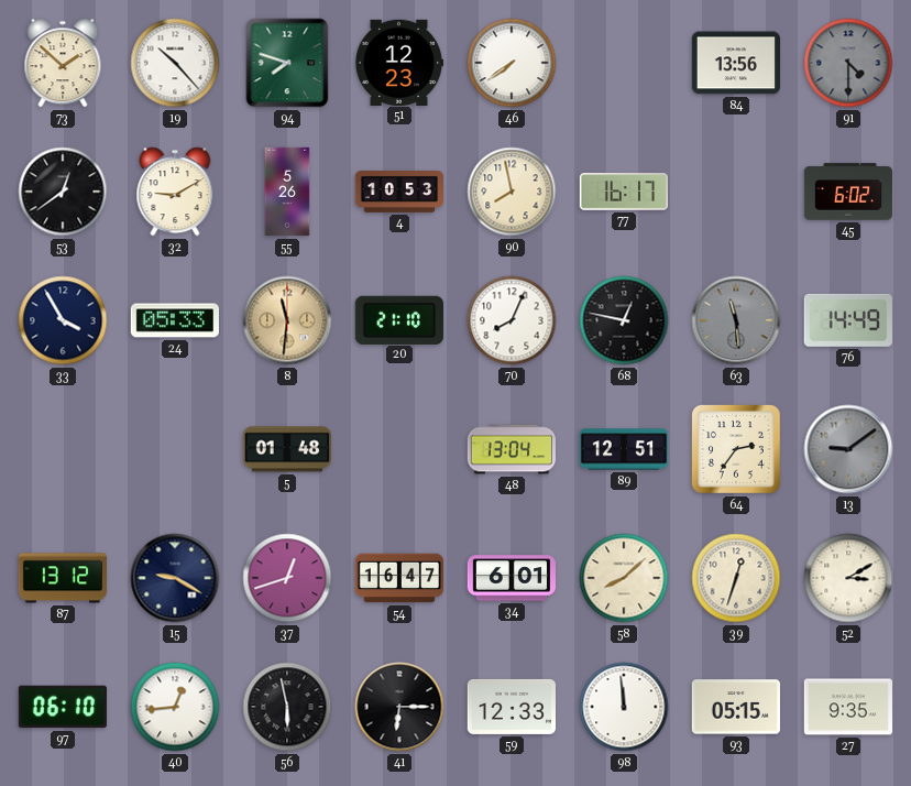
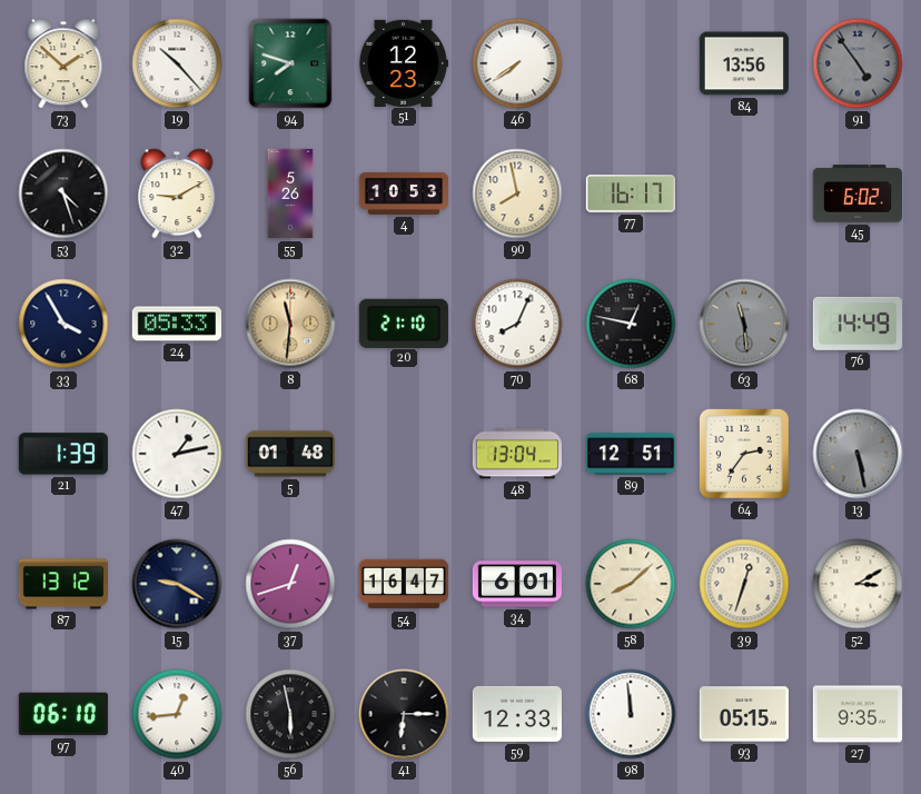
91: 4:30 -> 4:54
53: 12:39 -> 4:27
21: none -> 1:39
47: none -> 1:13
13: 9:09 -> 5:28
